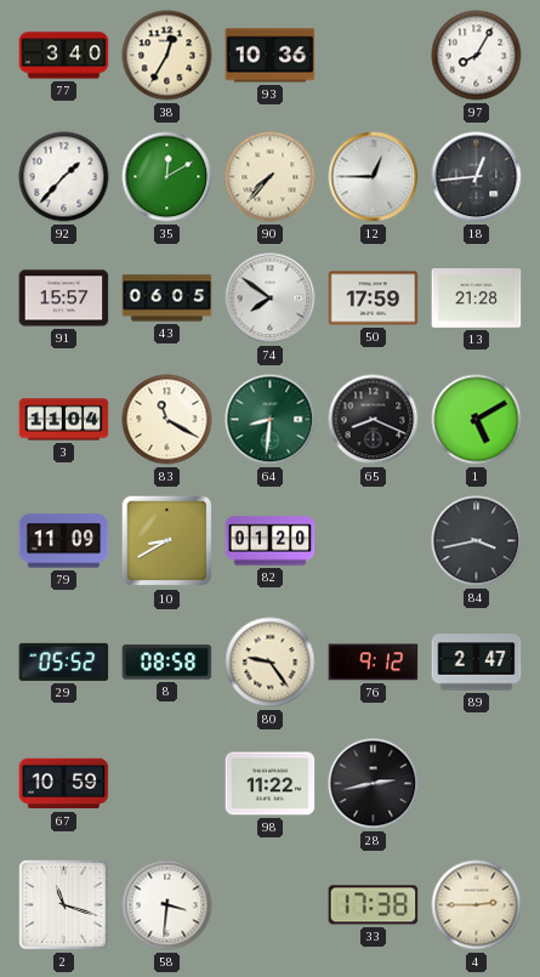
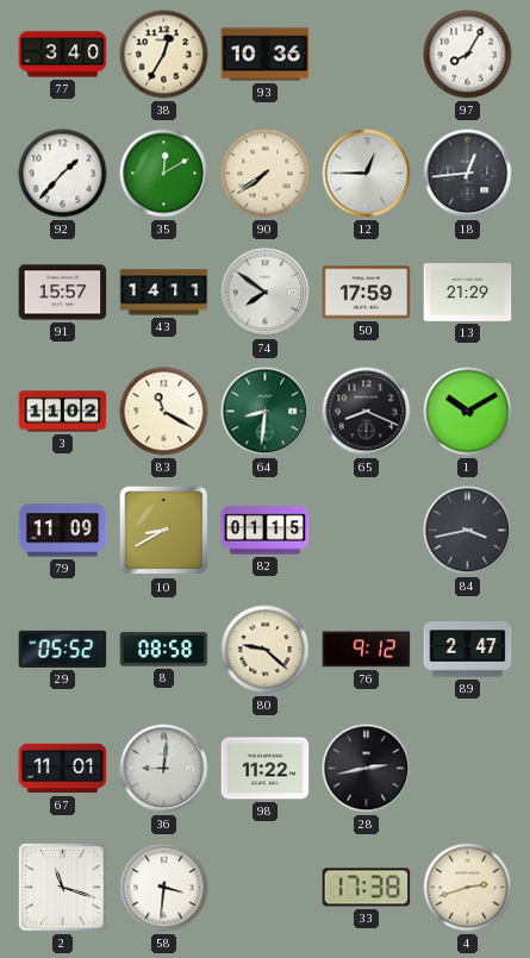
90: 7:37 -> 7:39
43: 06:05 -> 14:11
13: 21:28 -> 21:29
3: 11:04 -> 11:02
1: 5:10 -> 10:10
82: 01:20 -> 01:15
80: 9:24 -> 9:22
67: 10:59 -> 11:01
36: none -> 9:01
4: 2:45 -> 2:42
